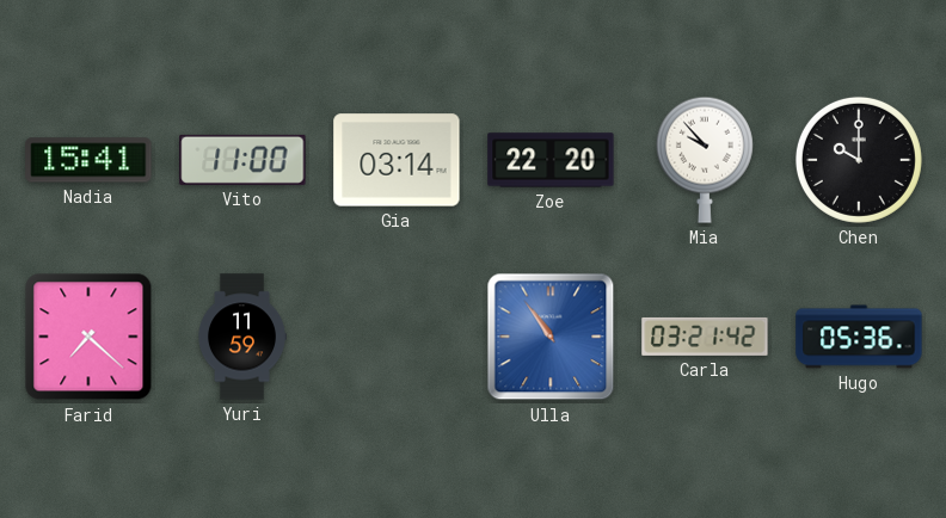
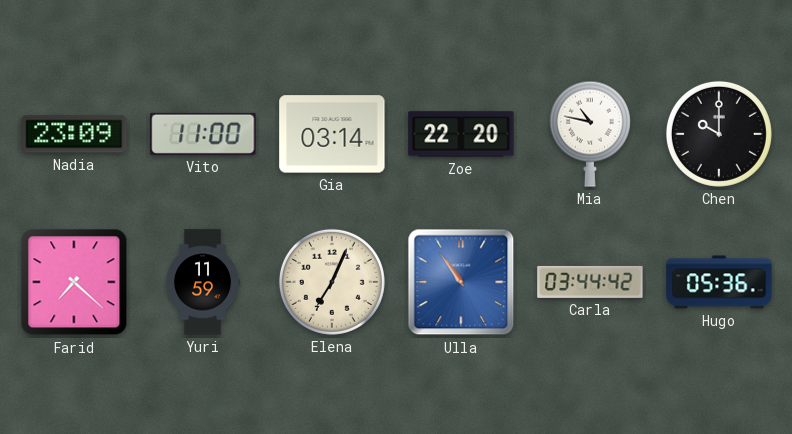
Nadia: 15:41 -> 23:09
Mia: 9:53 -> 10:47
Elena: none -> 7:04
Carla: 03:21 -> 03:44
